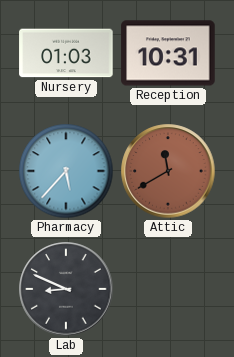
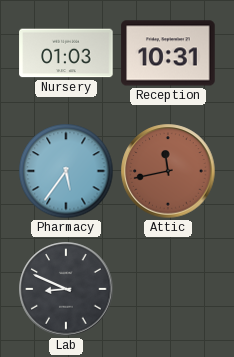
Pharmacy: 5:37 -> 5:36
Attic: 11:40 -> 11:43
